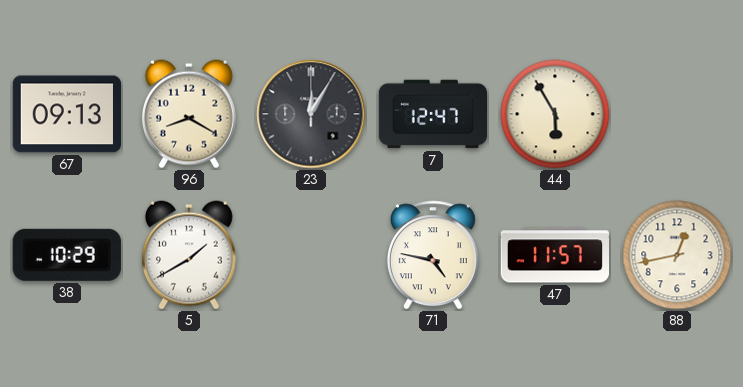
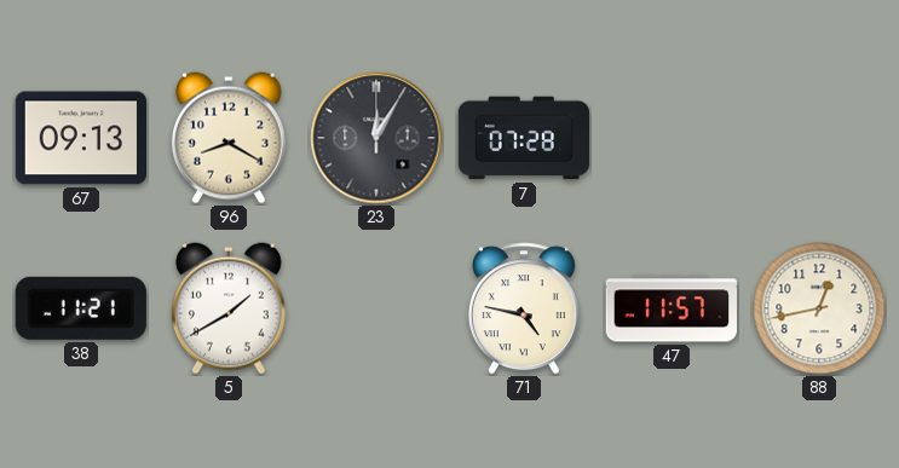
7: 12:47 -> 07:28
44: 5:55 -> none
38: 10:29 -> 11:21
